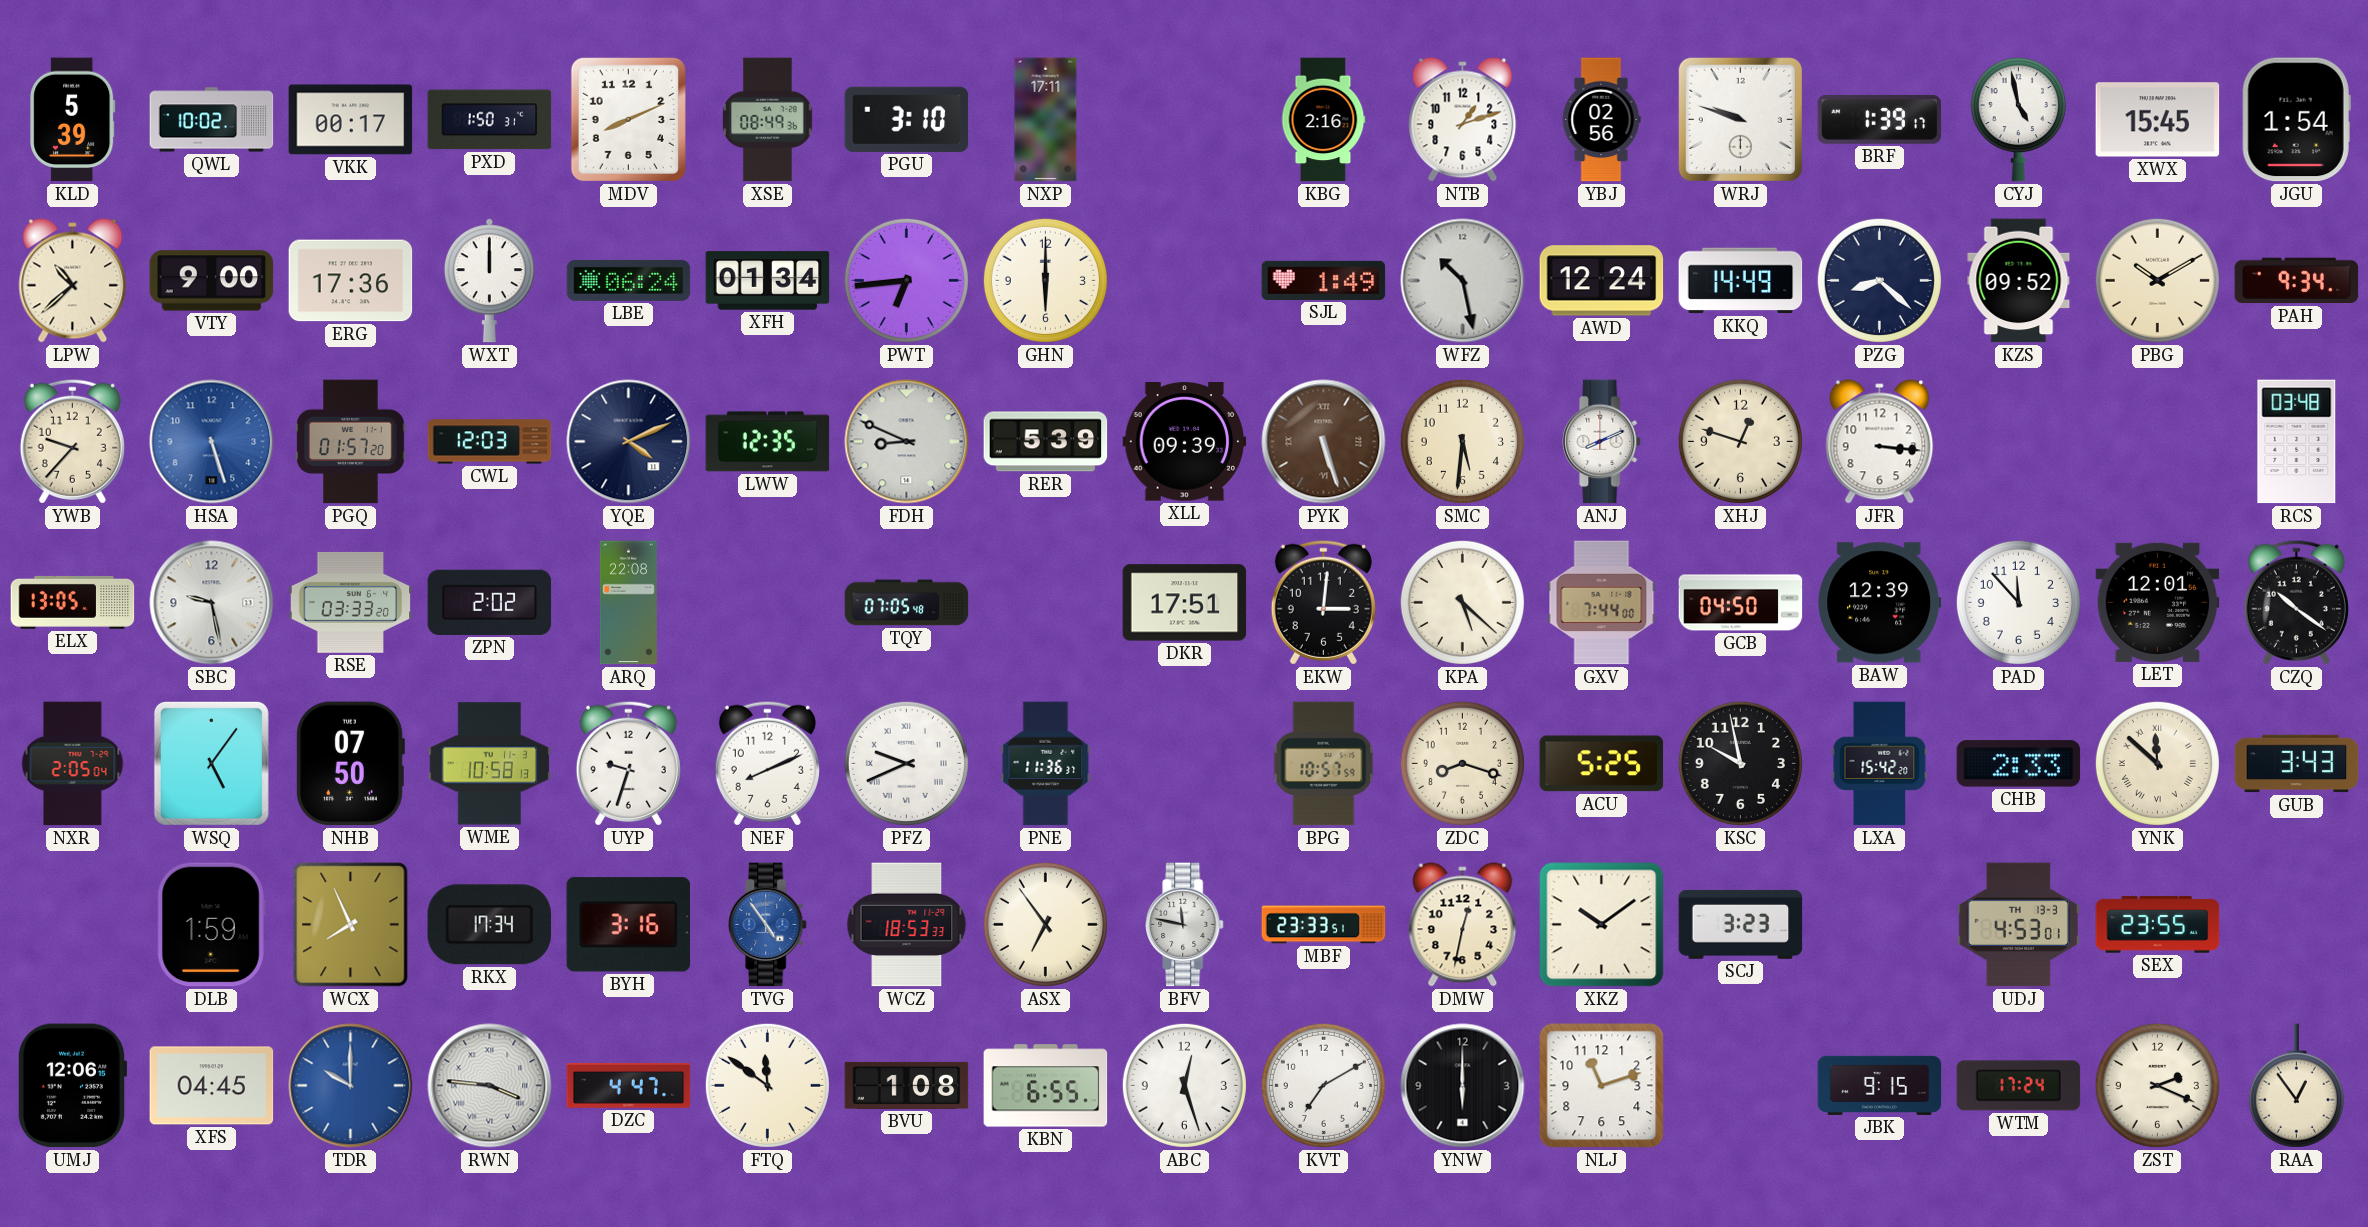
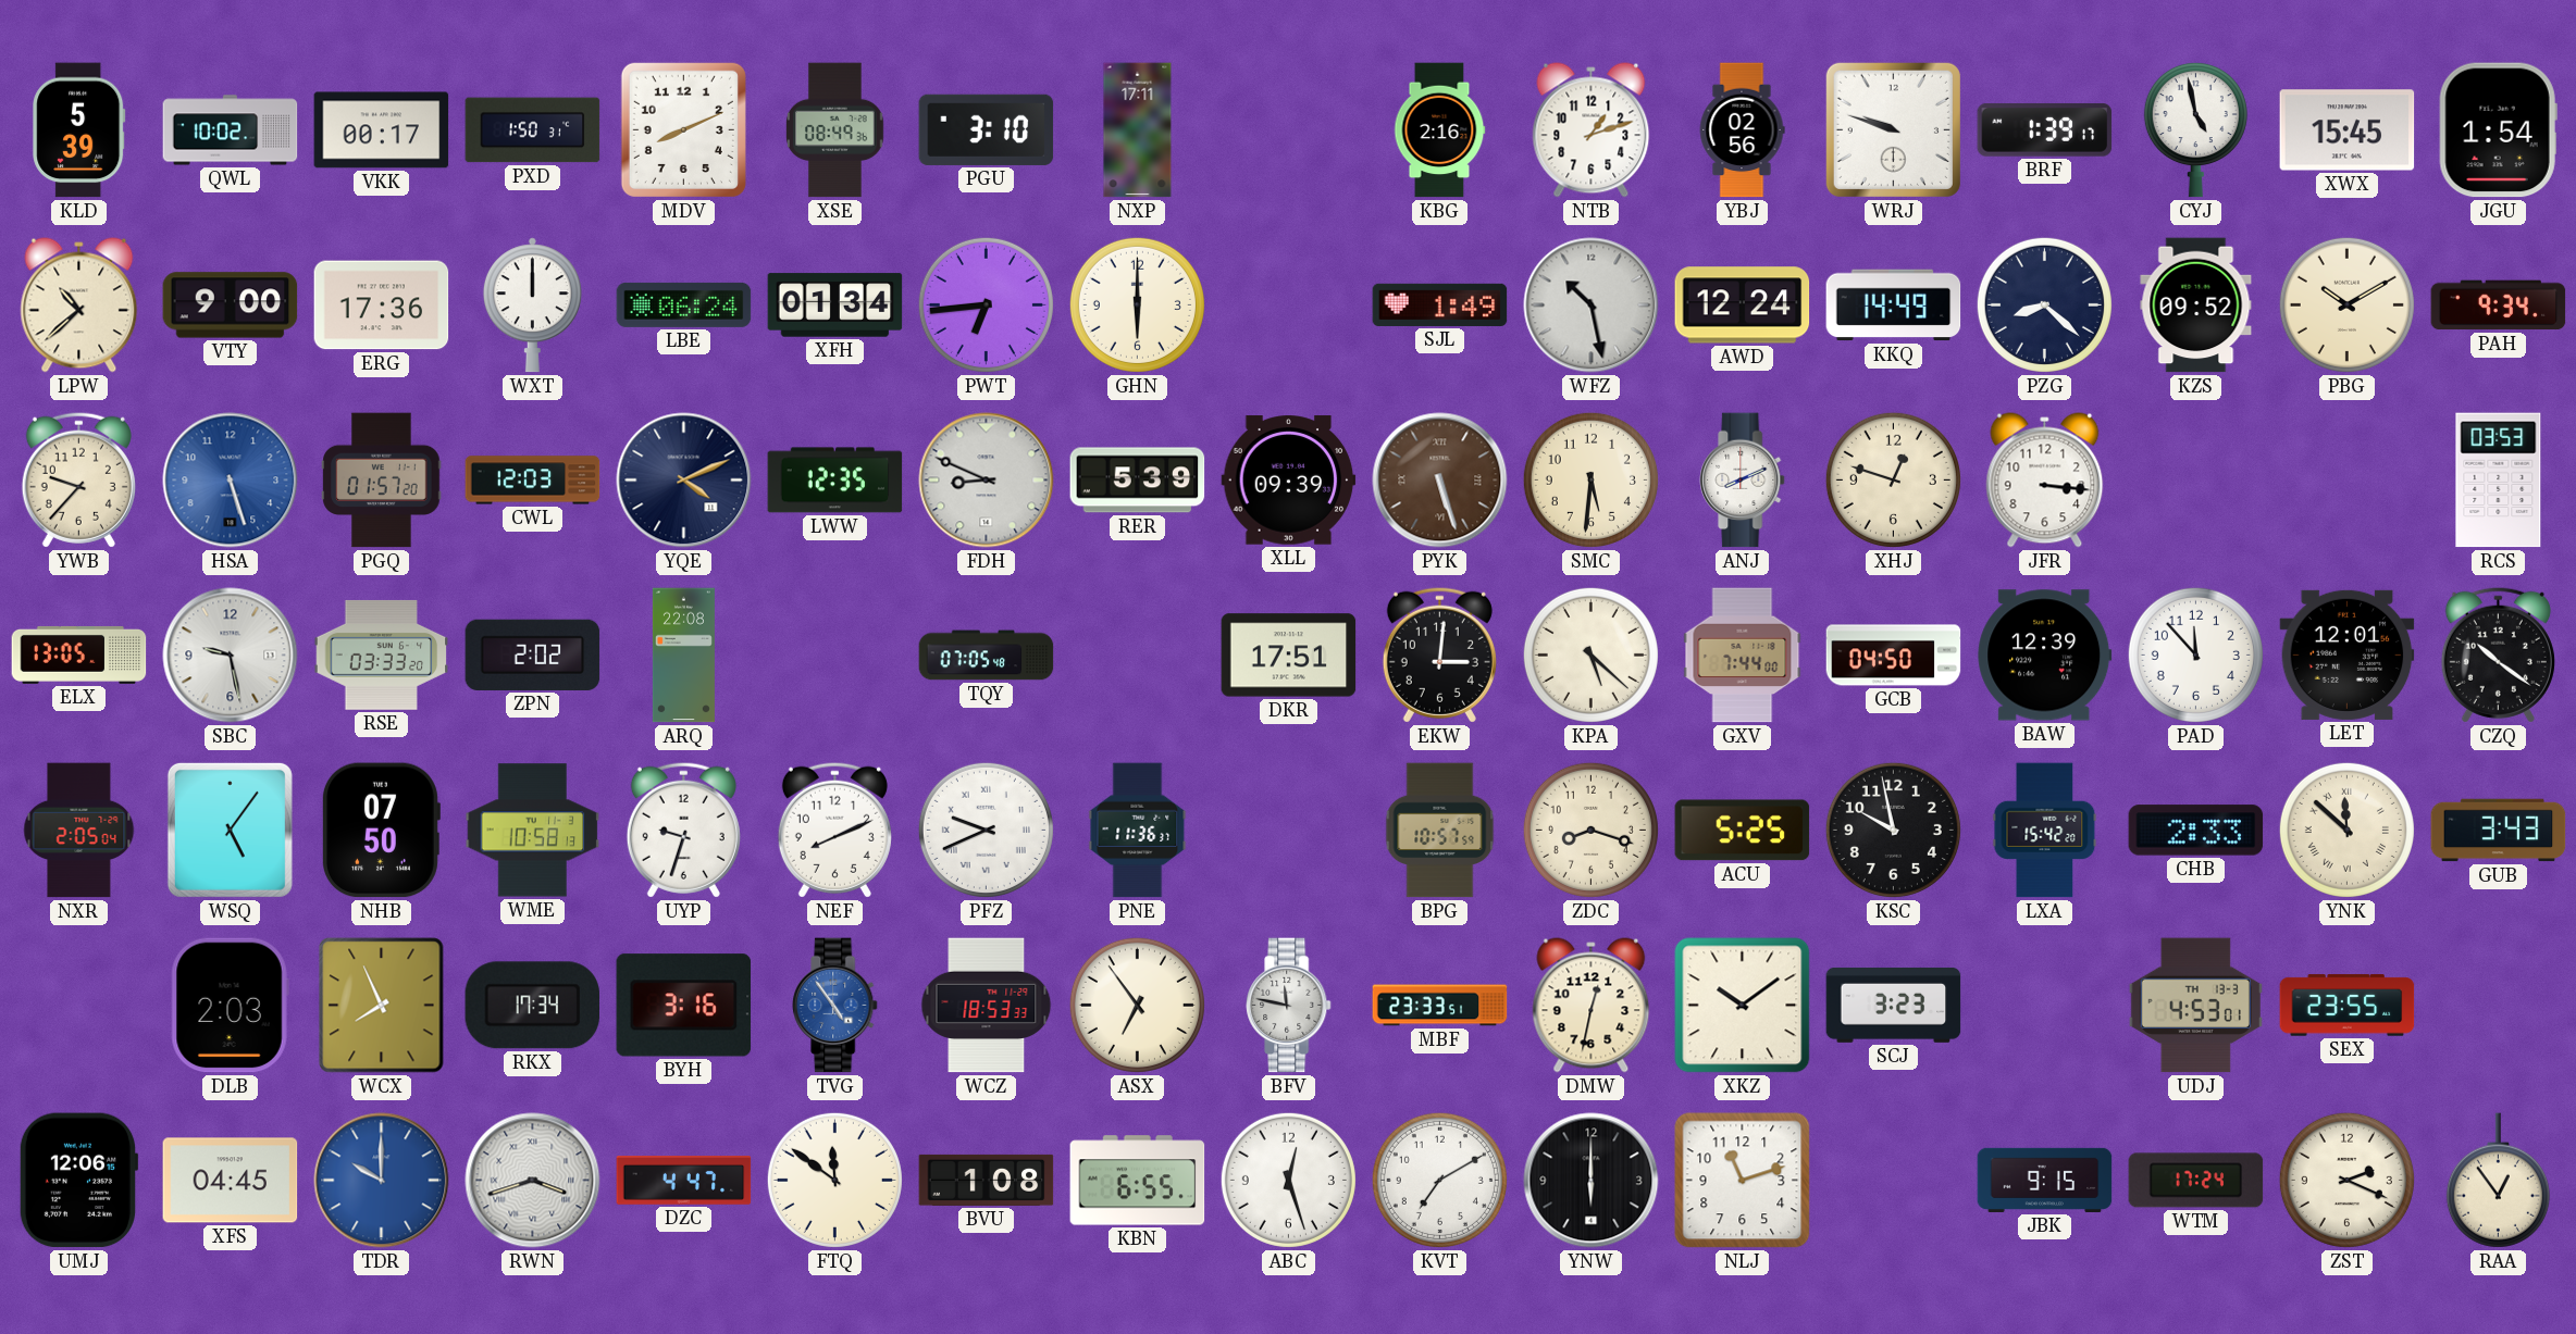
RCS: 03:48 -> 03:53
DLB: 1:59 -> 2:03
RWN: 3:46 -> 3:42
